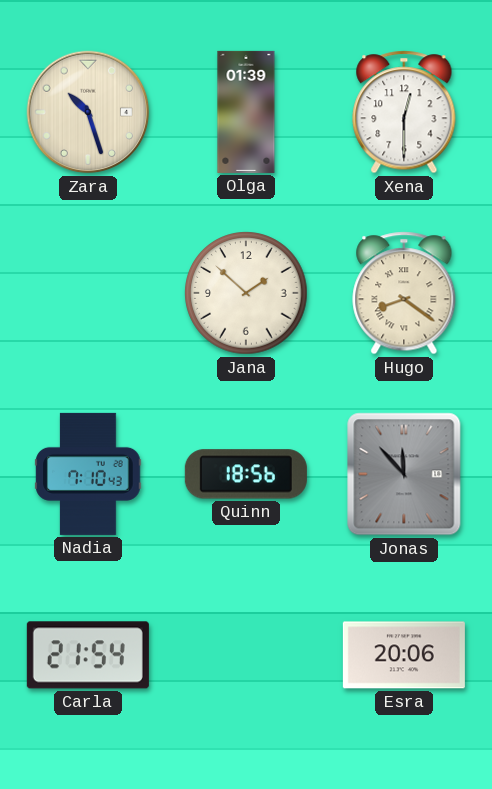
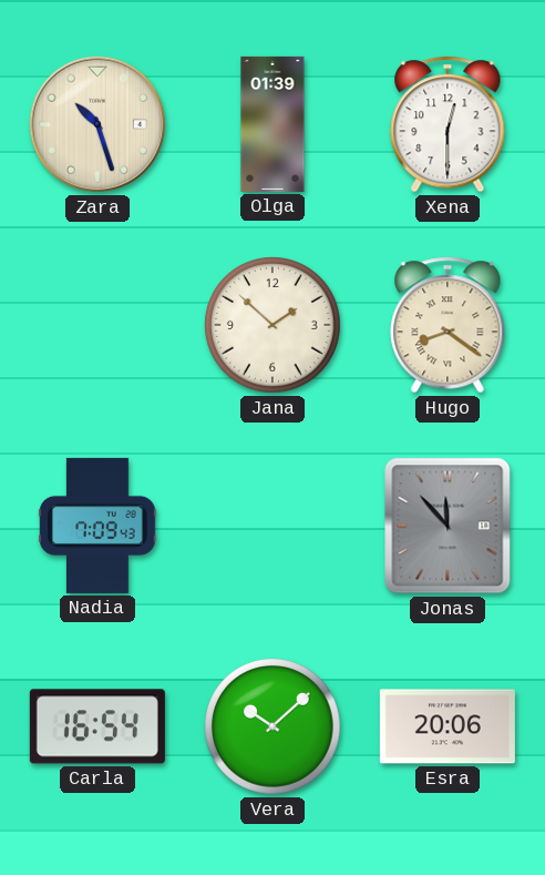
Nadia: 7:10 -> 7:09
Quinn: 18:56 -> none
Carla: 21:54 -> 16:54
Vera: none -> 10:08
